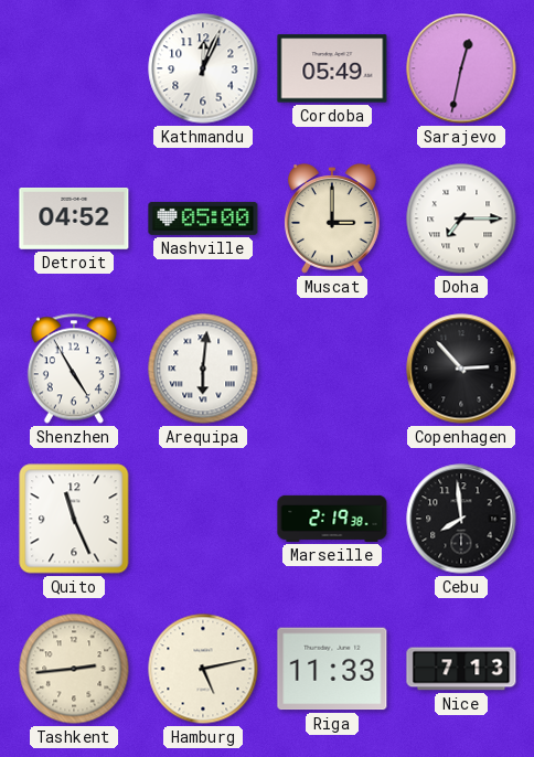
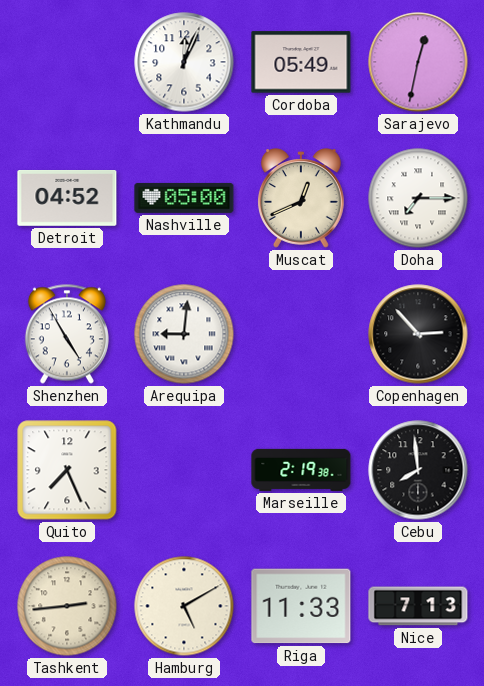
Muscat: 3:00 -> 12:41
Arequipa: 6:01 -> 9:01
Quito: 11:26 -> 7:26
Hamburg: 5:13 -> 5:10
